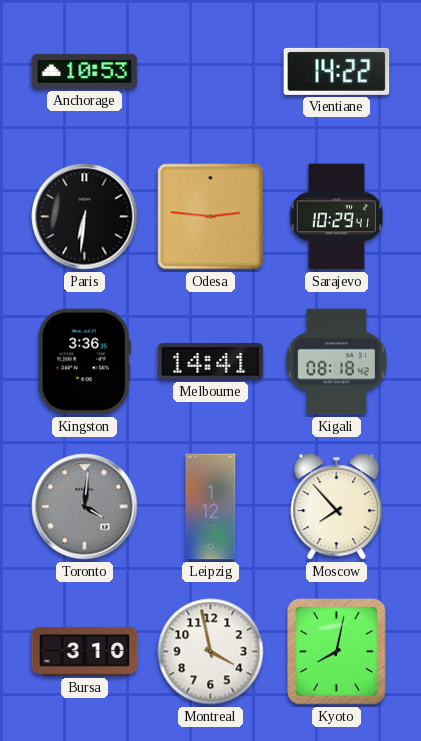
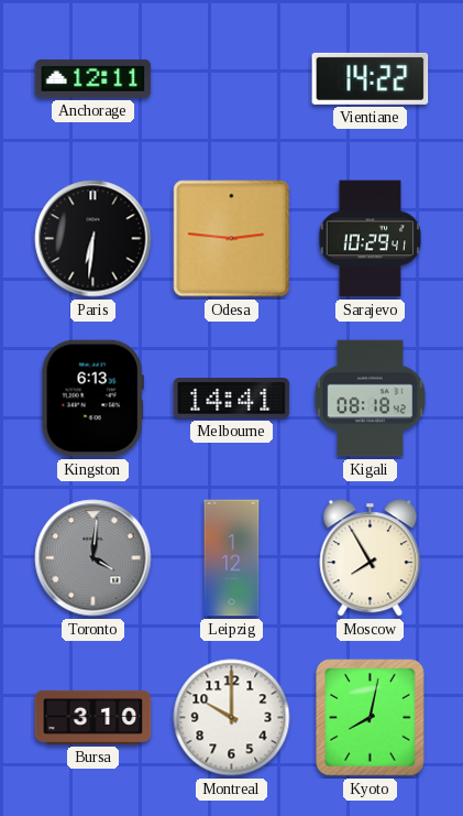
Anchorage: 10:53 -> 12:11
Kingston: 3:36 -> 6:13
Moscow: 7:53 -> 7:55
Montreal: 3:58 -> 10:00
